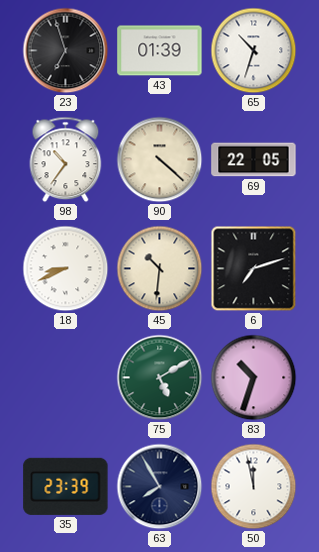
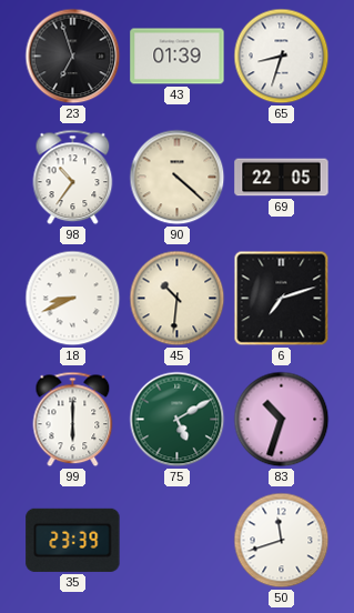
65: 10:33 -> 8:33
99: none -> 6:00
63: 7:55 -> none
50: 11:58 -> 11:42
